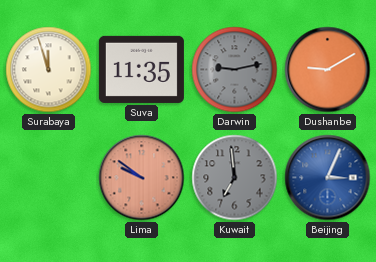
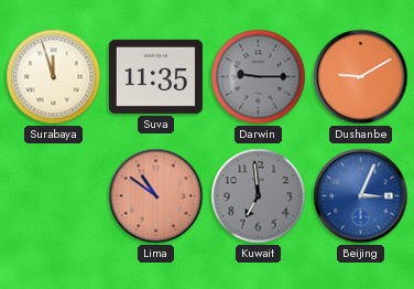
Darwin: 9:13 -> 9:15
Lima: 9:51 -> 10:51
